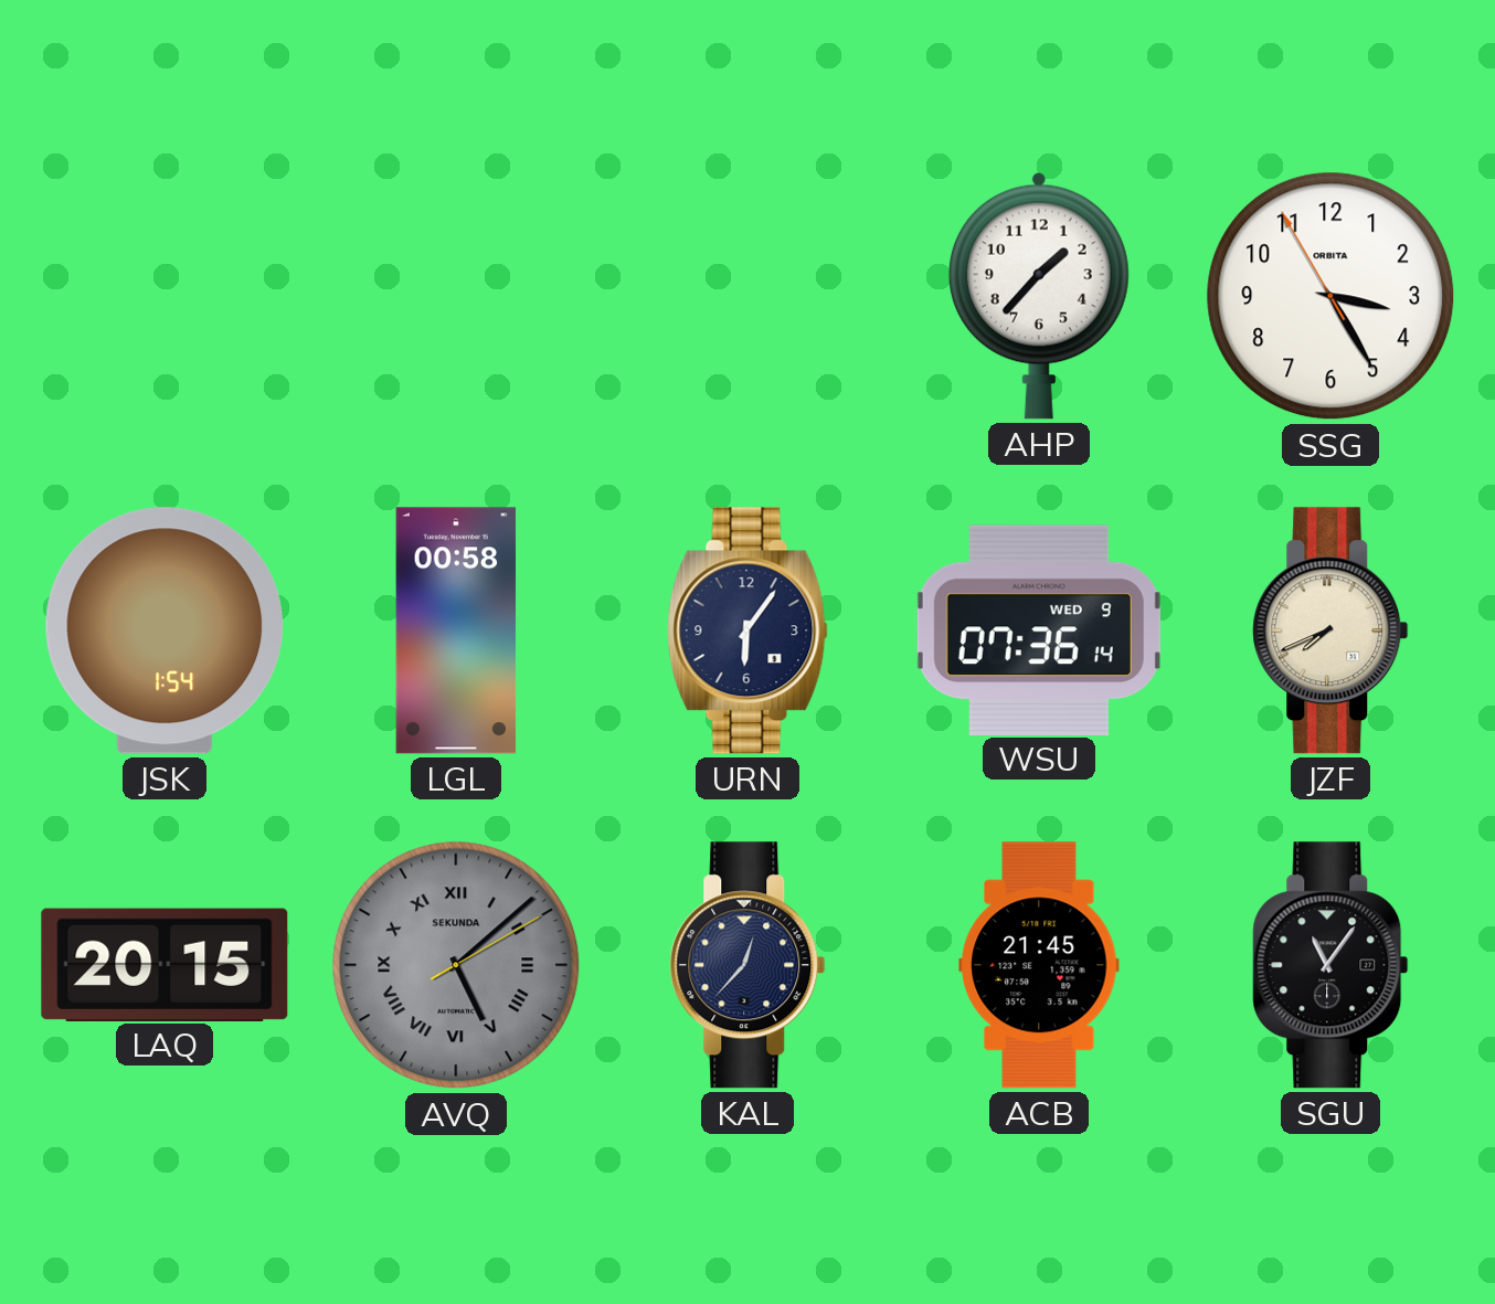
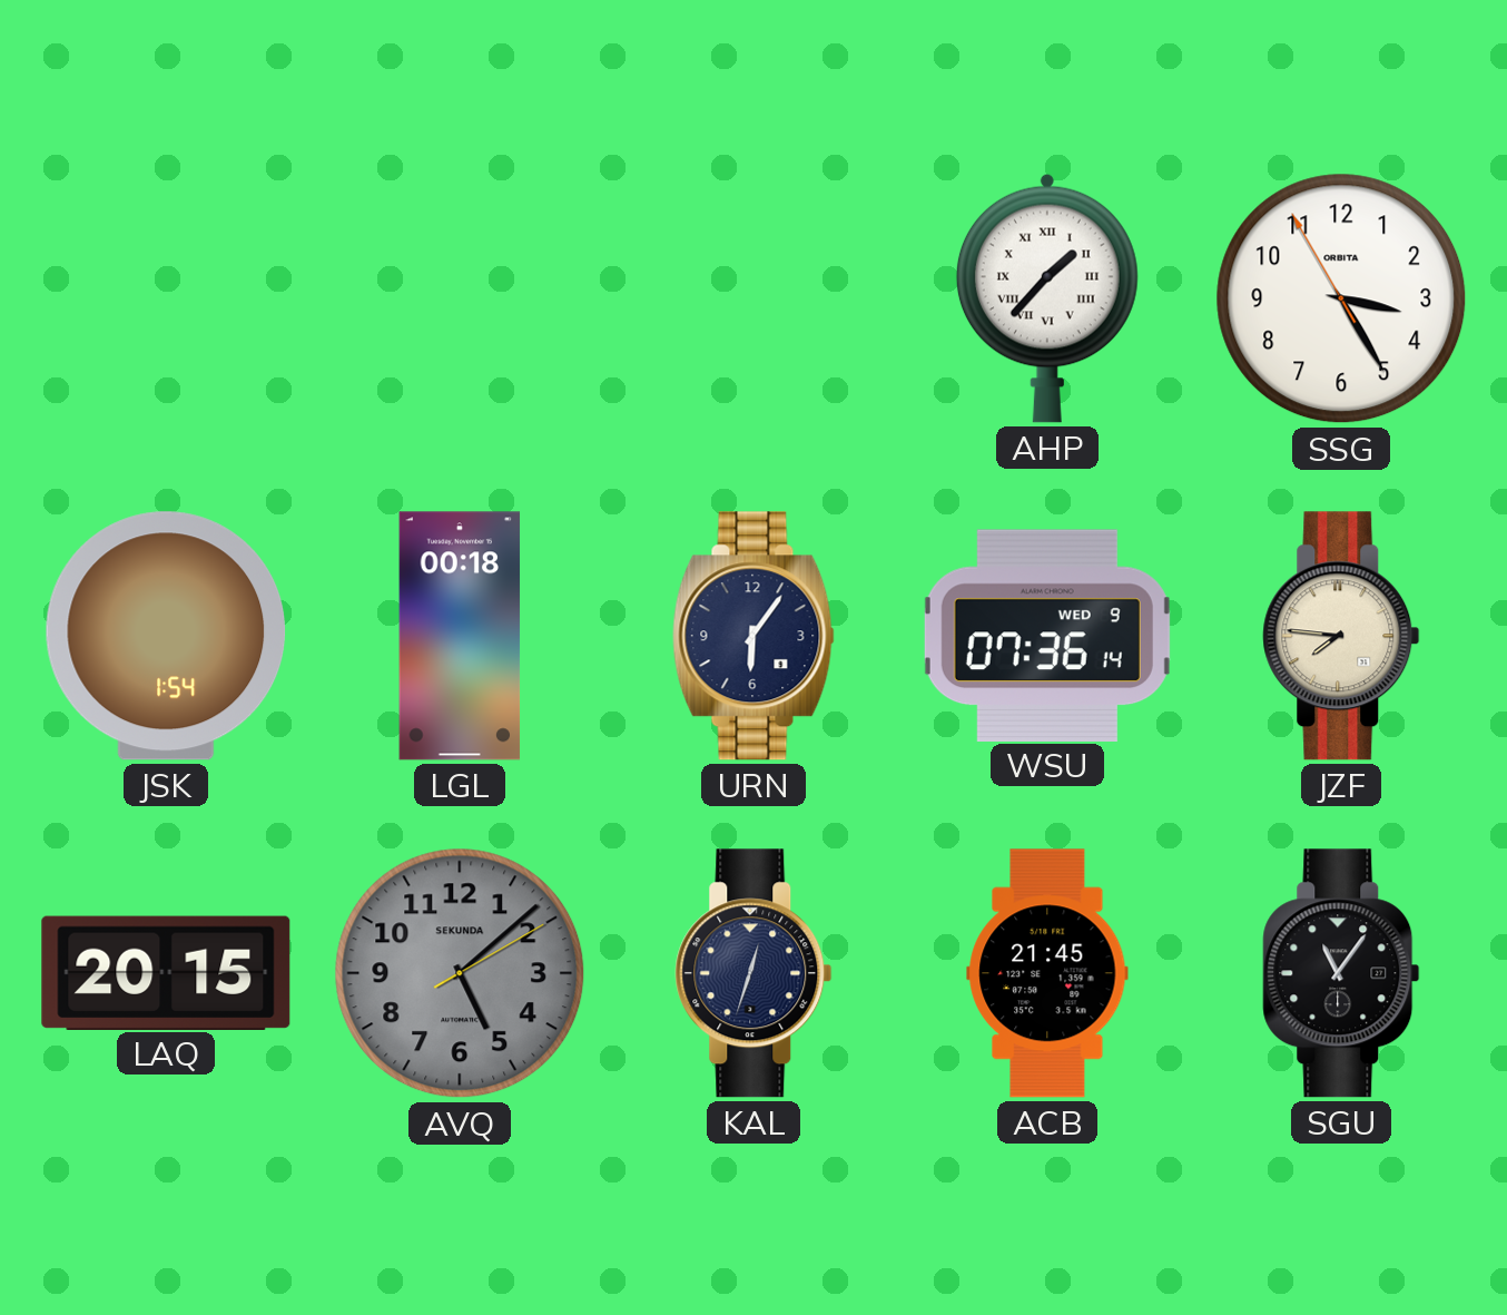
AHP numerals: Arabic -> Roman
LGL: 00:58 -> 00:18
JZF: 7:41 -> 7:46
AVQ numerals: Roman -> Arabic
KAL: 12:37 -> 12:33
